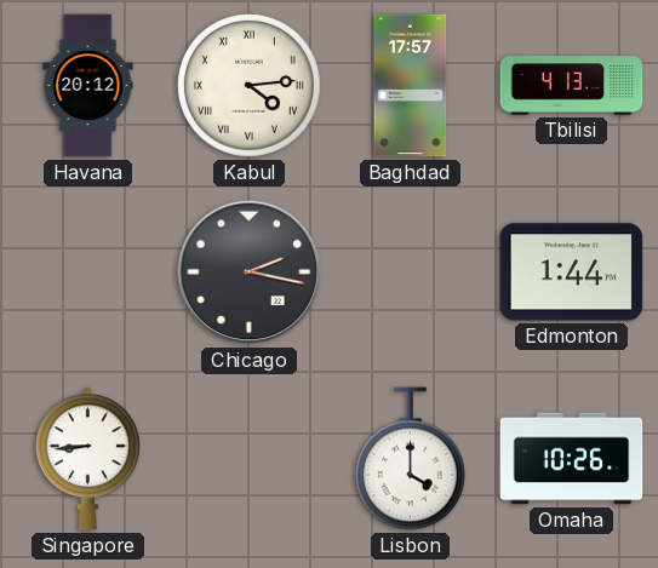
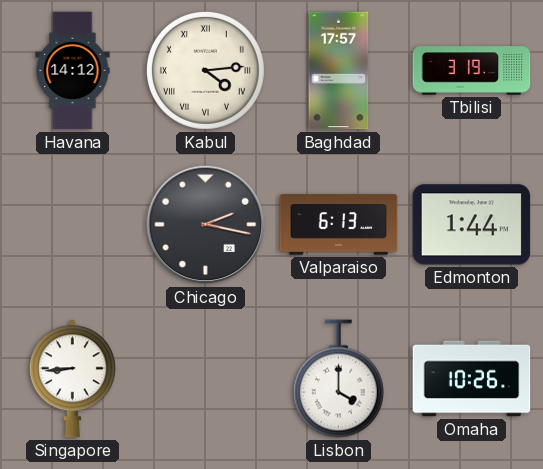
Havana: 20:12 -> 14:12
Tbilisi: 4:13 -> 3:19
Valparaiso: none -> 6:13
